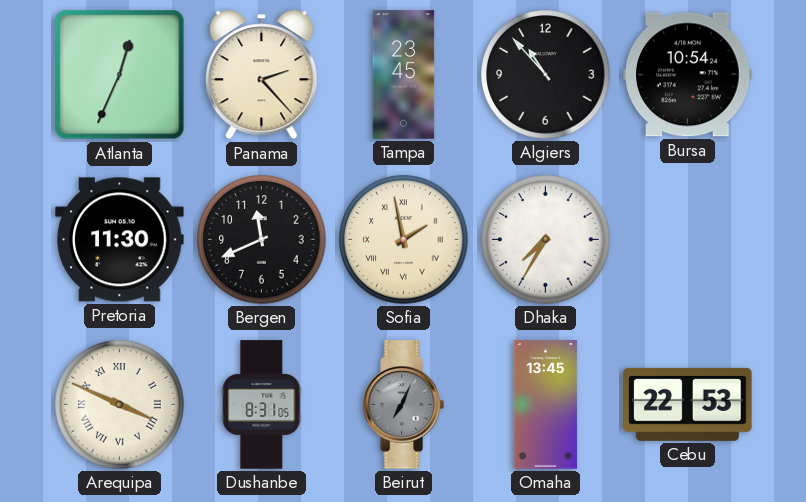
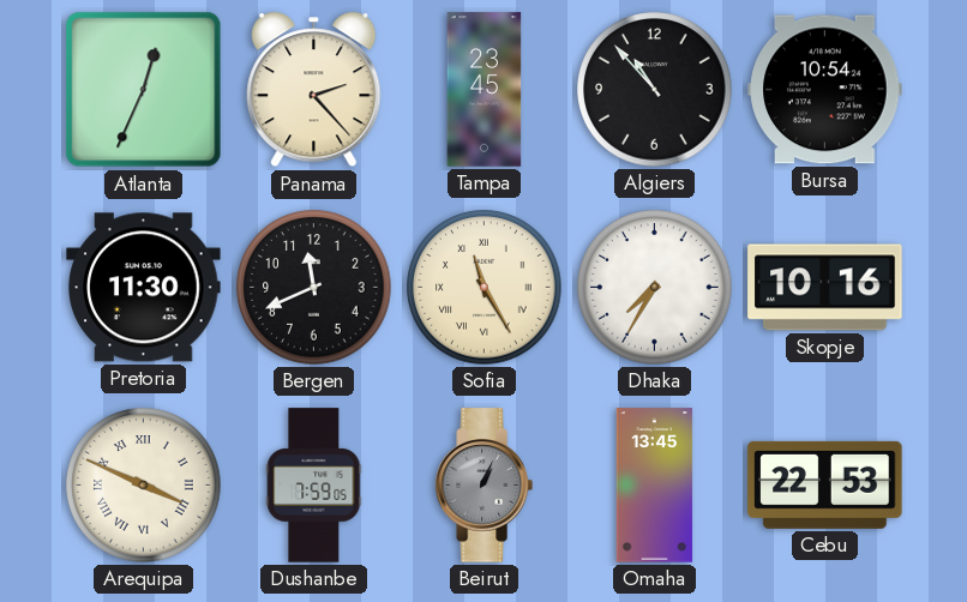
Sofia: 1:58 -> 11:25
Skopje: none -> 10:16
Dushanbe: 8:31 -> 7:59
Beirut: 7:04 -> 1:04
